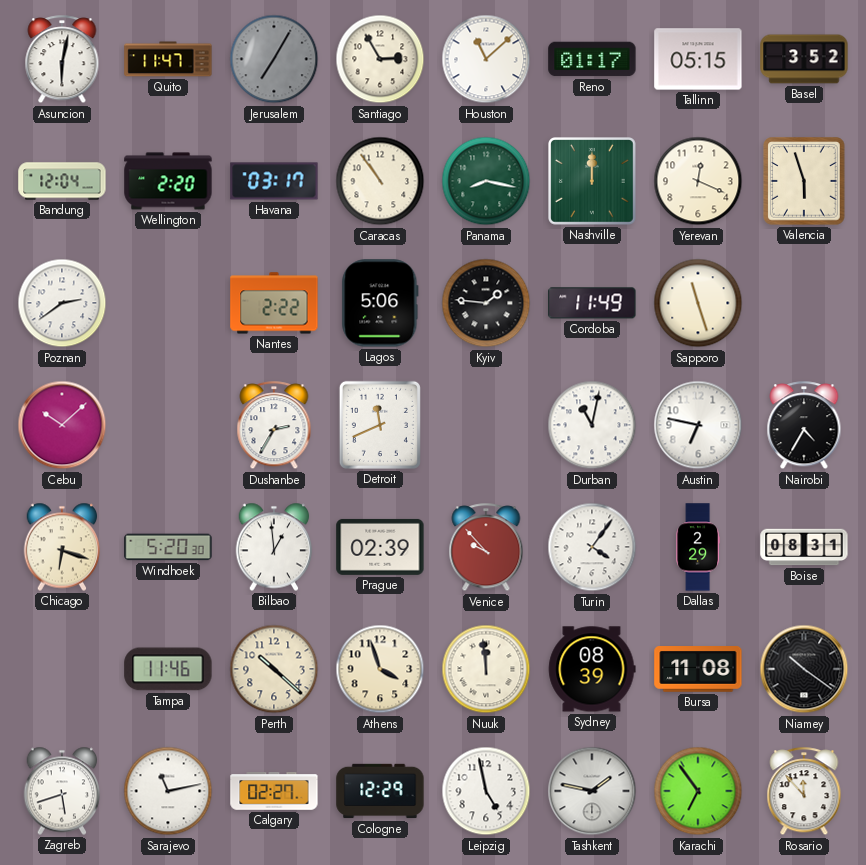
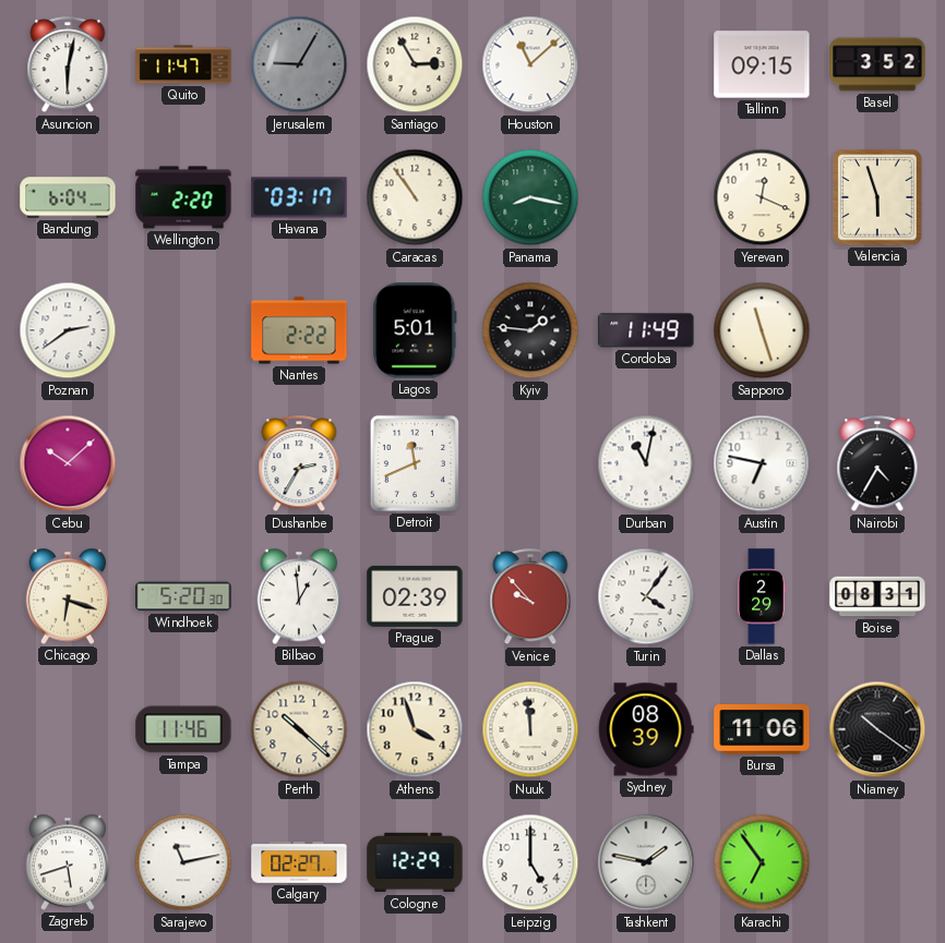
Jerusalem: 7:05 -> 9:05
Reno: 01:17 -> none
Tallinn: 05:15 -> 09:15
Bandung: 12:04 -> 6:04
Nashville: 12:00 -> none
Lagos: 5:06 -> 5:01
Bursa: 11:08 -> 11:06
Leipzig: 4:58 -> 5:00
Rosario: 11:53 -> none
